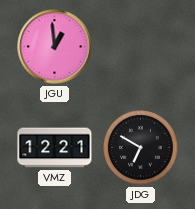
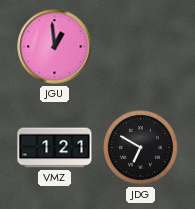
VMZ: 12:21 -> 1:21
